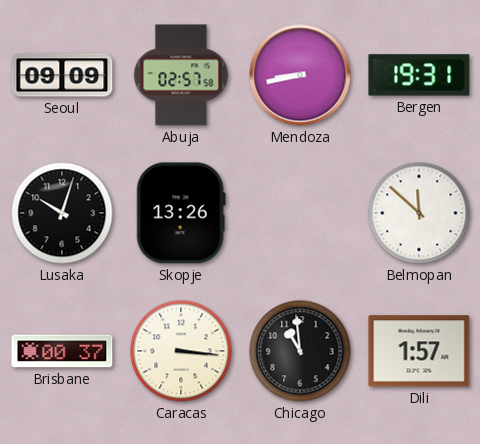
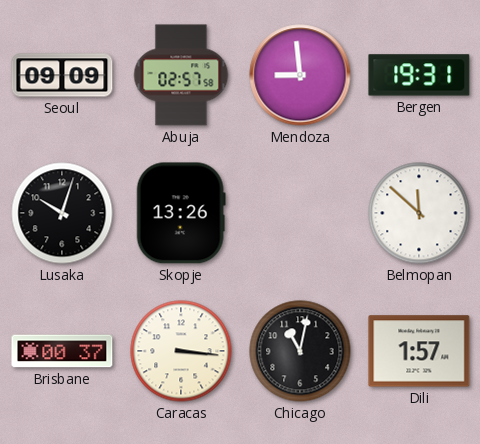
Mendoza: 8:43 -> 8:59
Chicago: 10:59 -> 11:02
